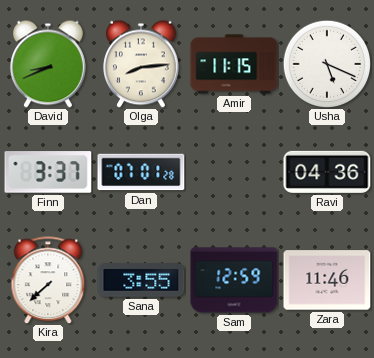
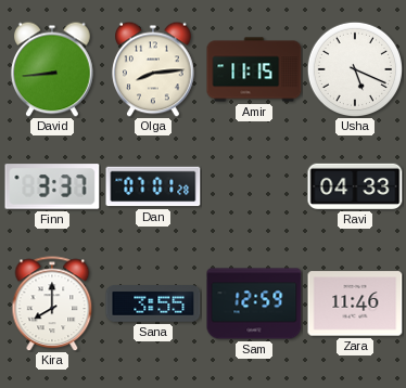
David: 8:41 -> 8:44
Ravi: 04:36 -> 04:33
Kira: 7:38 -> 8:00
